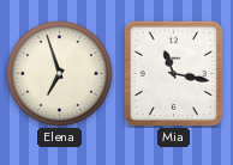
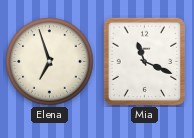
Mia: 11:17 -> 11:19
